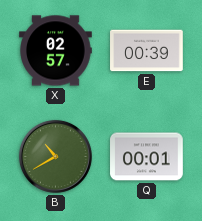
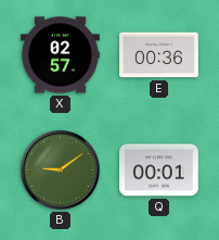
E: 00:39 -> 00:36
B: 10:40 -> 9:09
